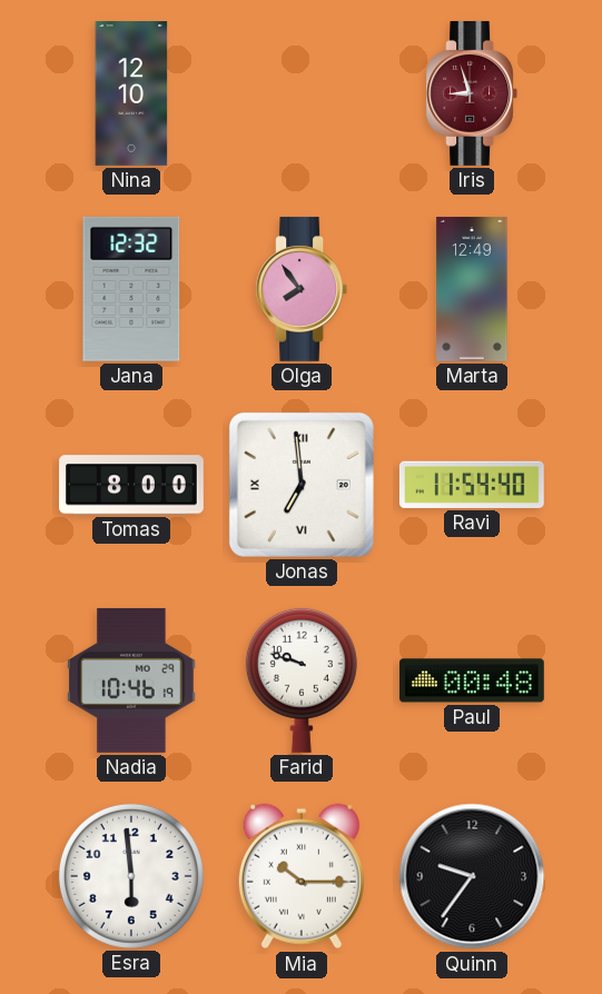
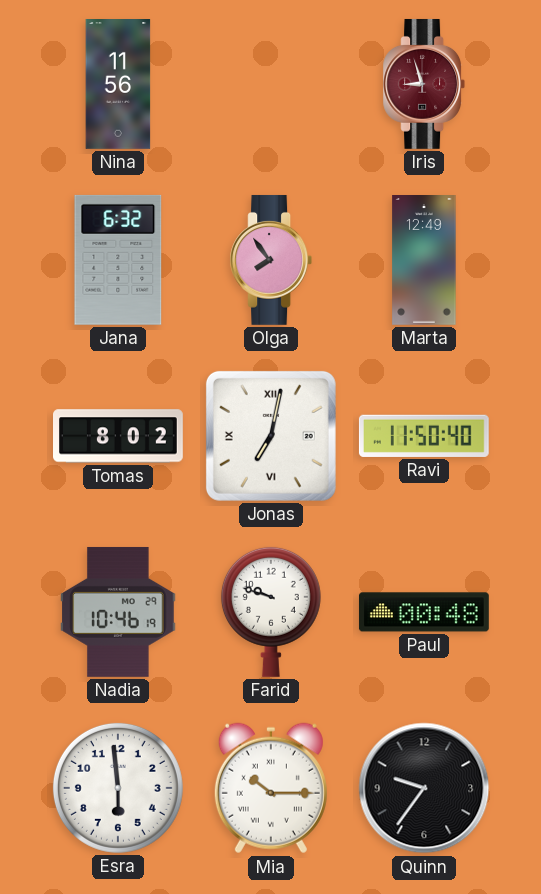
Nina: 12:10 -> 11:56
Jana: 12:32 -> 6:32
Tomas: 8:00 -> 8:02
Jonas: 6:59 -> 7:02
Ravi: 11:54 -> 11:50
